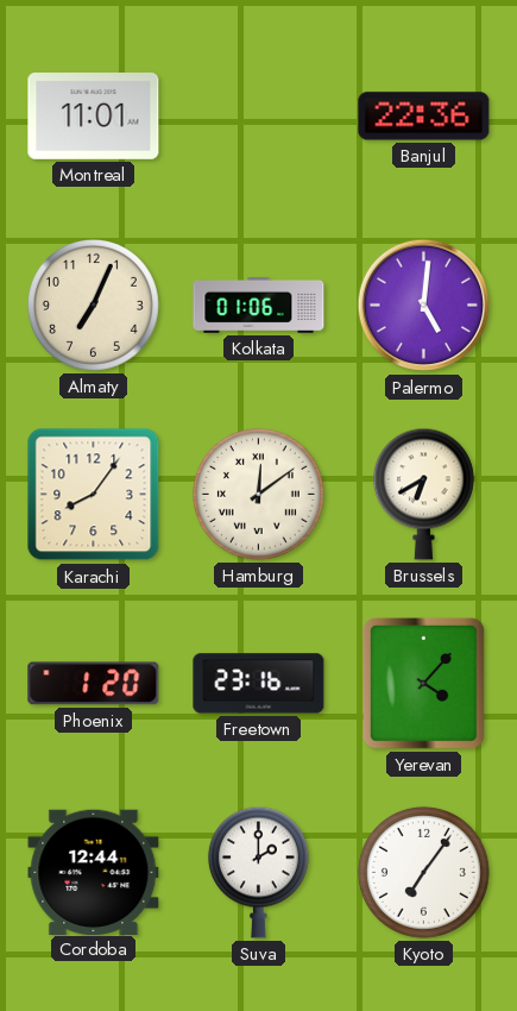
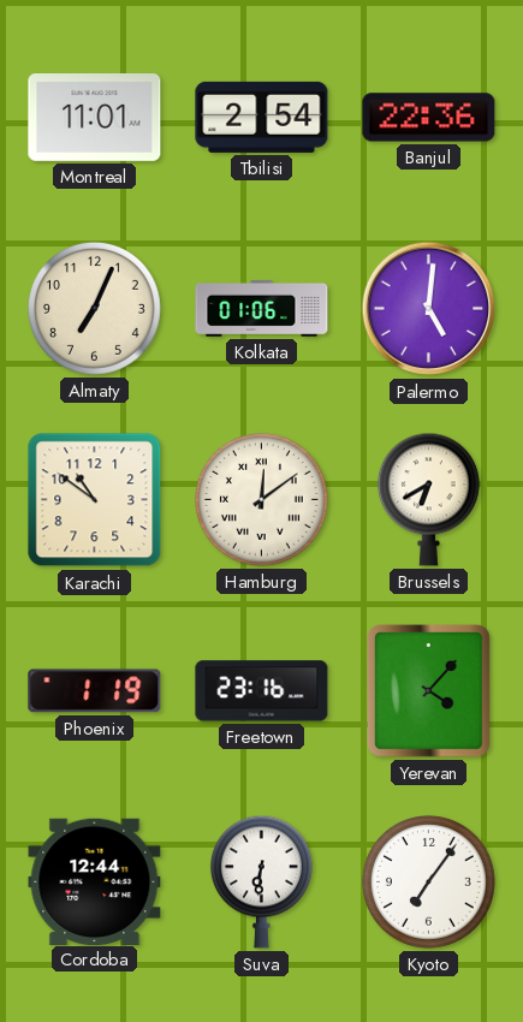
Tbilisi: none -> 2:54
Karachi: 8:06 -> 10:51
Phoenix: 1:20 -> 1:19
Suva: 2:00 -> 6:31
